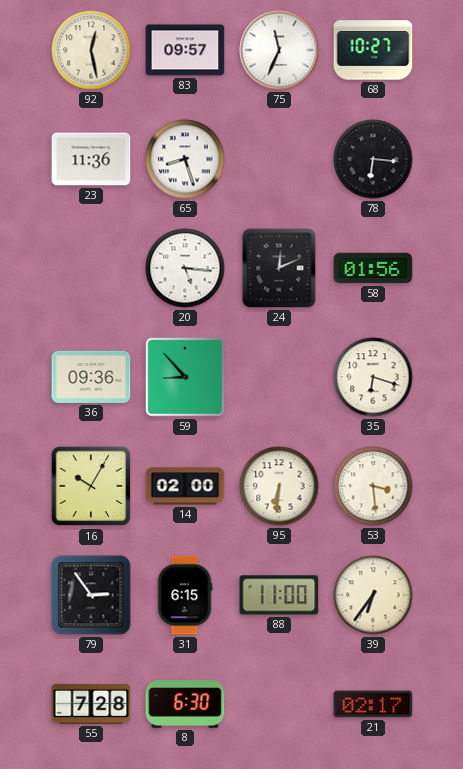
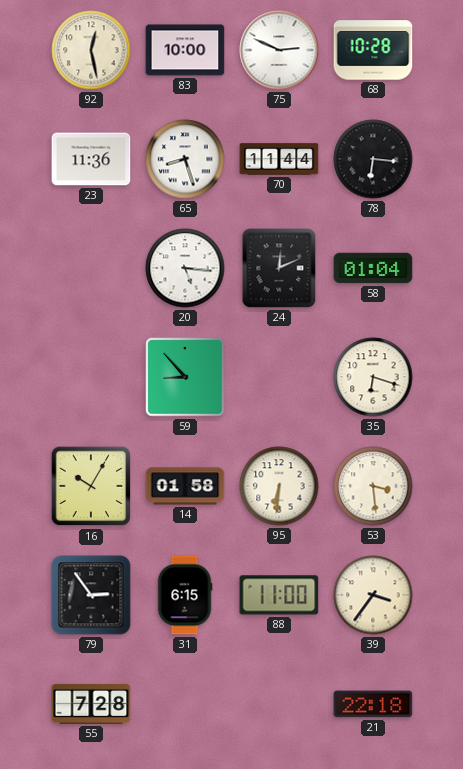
83: 09:57 -> 10:00
75: 11:34 -> 2:49
68: 10:27 -> 10:28
70: none -> 11:44
58: 01:56 -> 01:04
36: 09:36 -> none
14: 02:00 -> 01:58
39: 6:36 -> 3:36
8: 6:30 -> none
21: 02:17 -> 22:18
